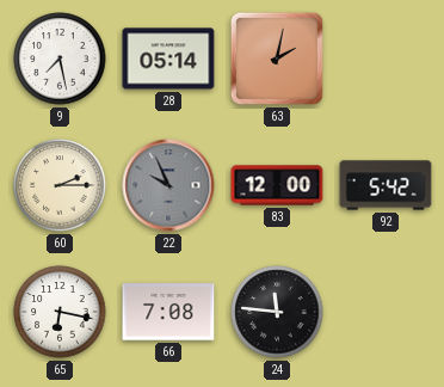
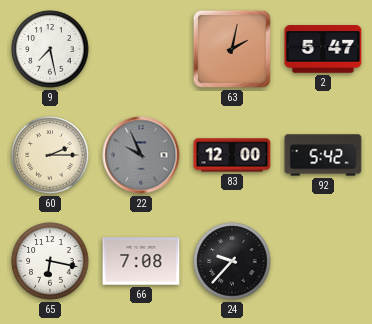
28: 05:14 -> none
2: none -> 5:47
24: 11:46 -> 9:37
